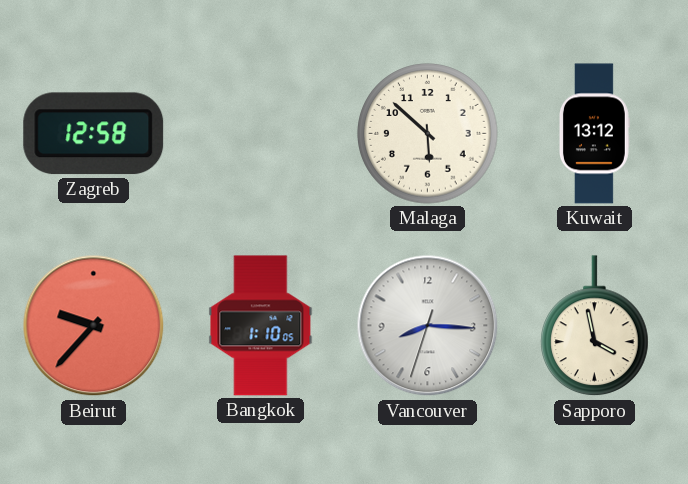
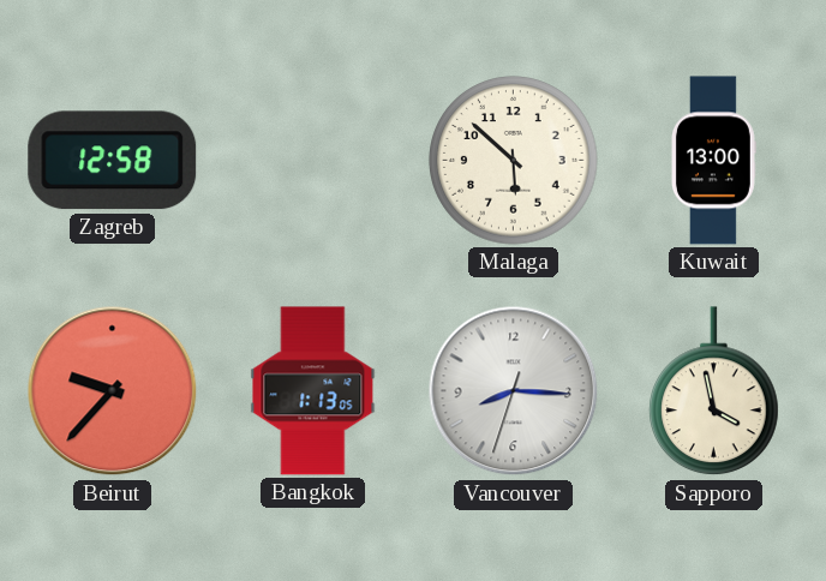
Kuwait: 13:12 -> 13:00
Bangkok: 1:10 -> 1:13
